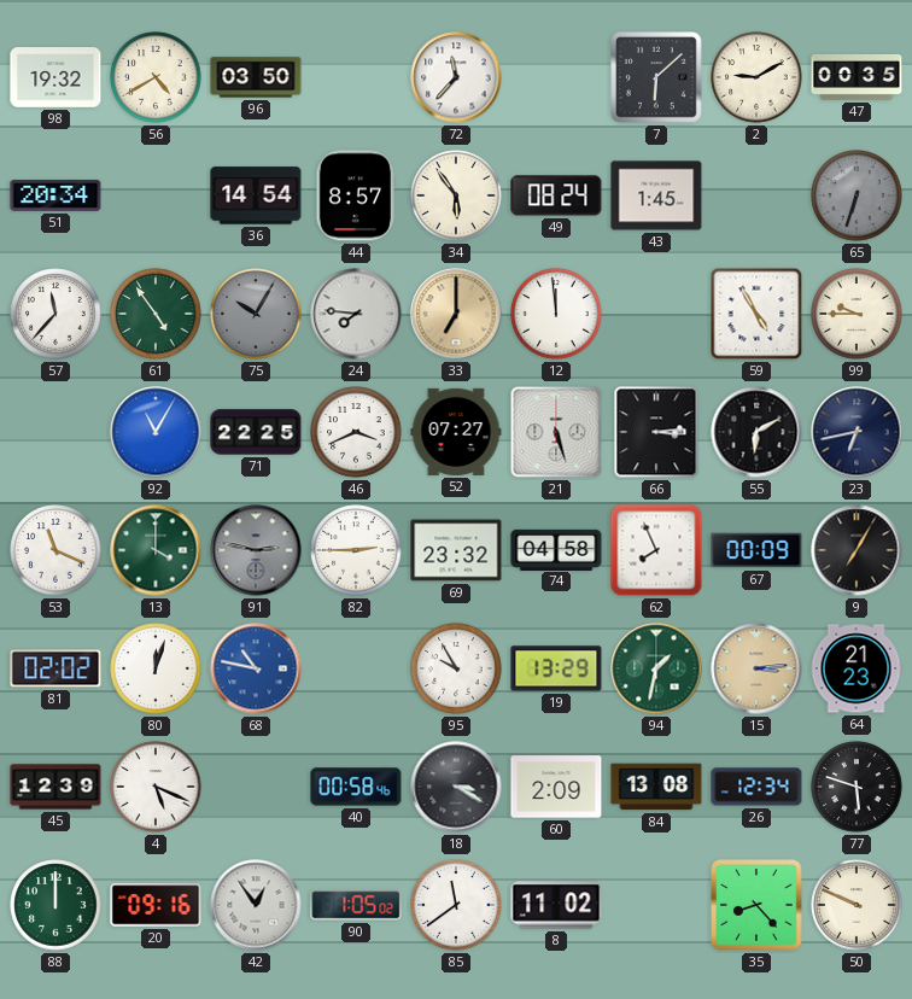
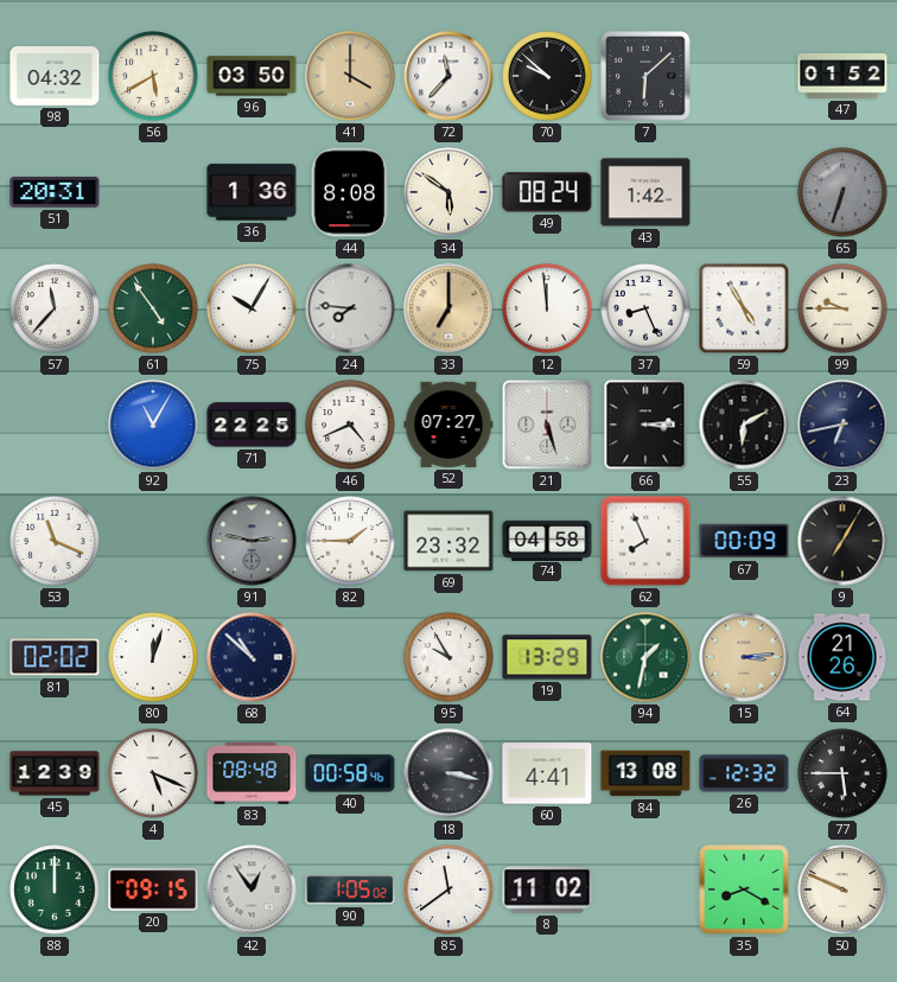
98: 19:32 -> 04:32
56: 4:40 -> 5:40
41: none -> 4:00
70: none -> 9:52
2: 9:10 -> none
47: 00:35 -> 01:52
51: 20:34 -> 20:31
36: 14:54 -> 1:36
44: 8:57 -> 8:08
34: 5:54 -> 5:51
43: 1:45 -> 1:42
75 dial: grey -> white
37: none -> 8:26
46: 3:41 -> 4:41
13: 4:00 -> none
82: 2:45 -> 1:45
68: 10:47 -> 10:52
68 dial: blue -> navy
64: 21:23 -> 21:26
83: none -> 08:48
18: 3:20 -> 3:17
60: 2:09 -> 4:41
26: 12:34 -> 12:32
77: 5:48 -> 5:45
20: 09:16 -> 09:15
35: 8:23 -> 8:20
